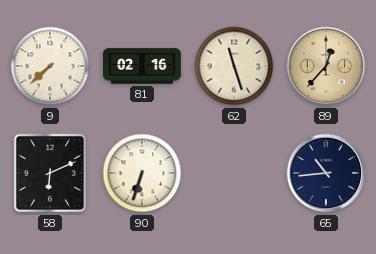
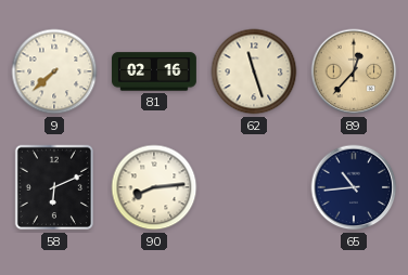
90: 6:33 -> 8:14
